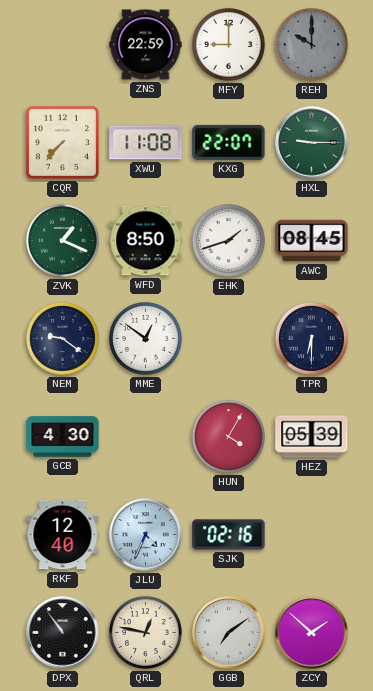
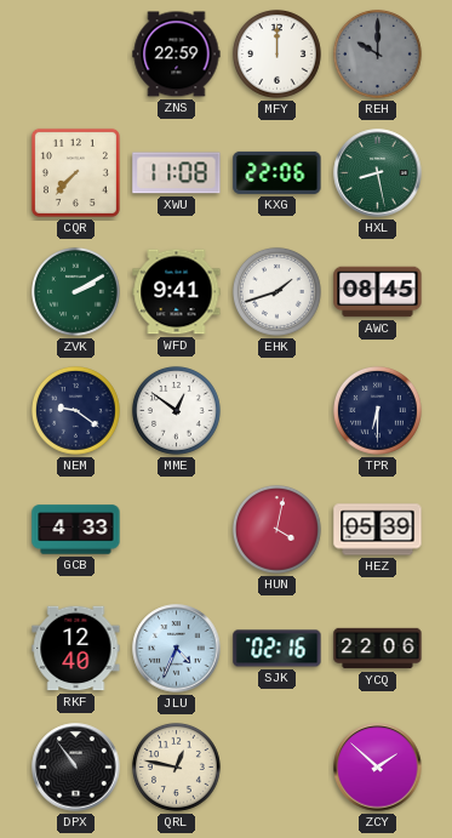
MFY: 9:00 -> 12:00
KXG: 22:07 -> 22:06
HXL: 9:15 -> 8:28
ZVK: 1:19 -> 2:10
WFD: 8:50 -> 9:41
GCB: 4:30 -> 4:33
HUN: 4:05 -> 4:02
YCQ: none -> 22:06
GGB: 7:09 -> none
